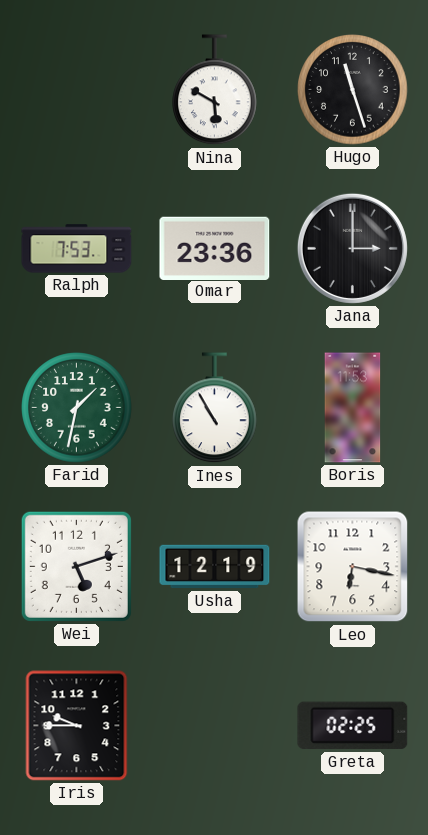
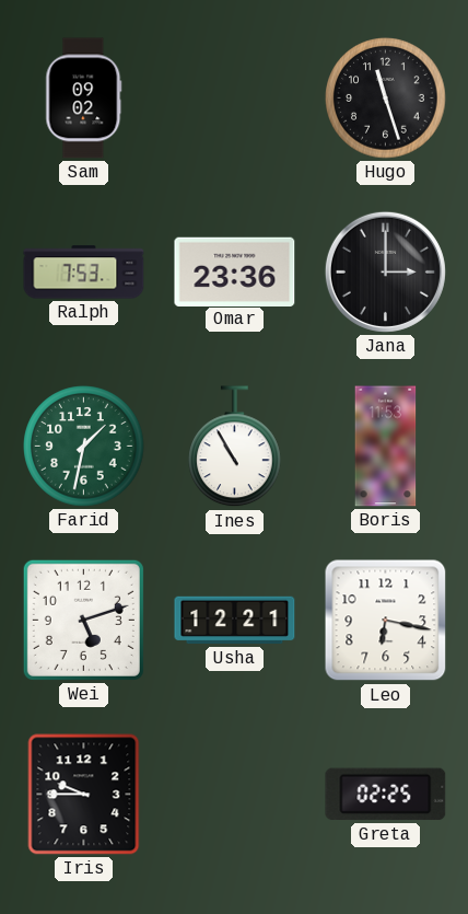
Sam: none -> 09:02
Nina: 5:50 -> none
Usha: 12:19 -> 12:21
